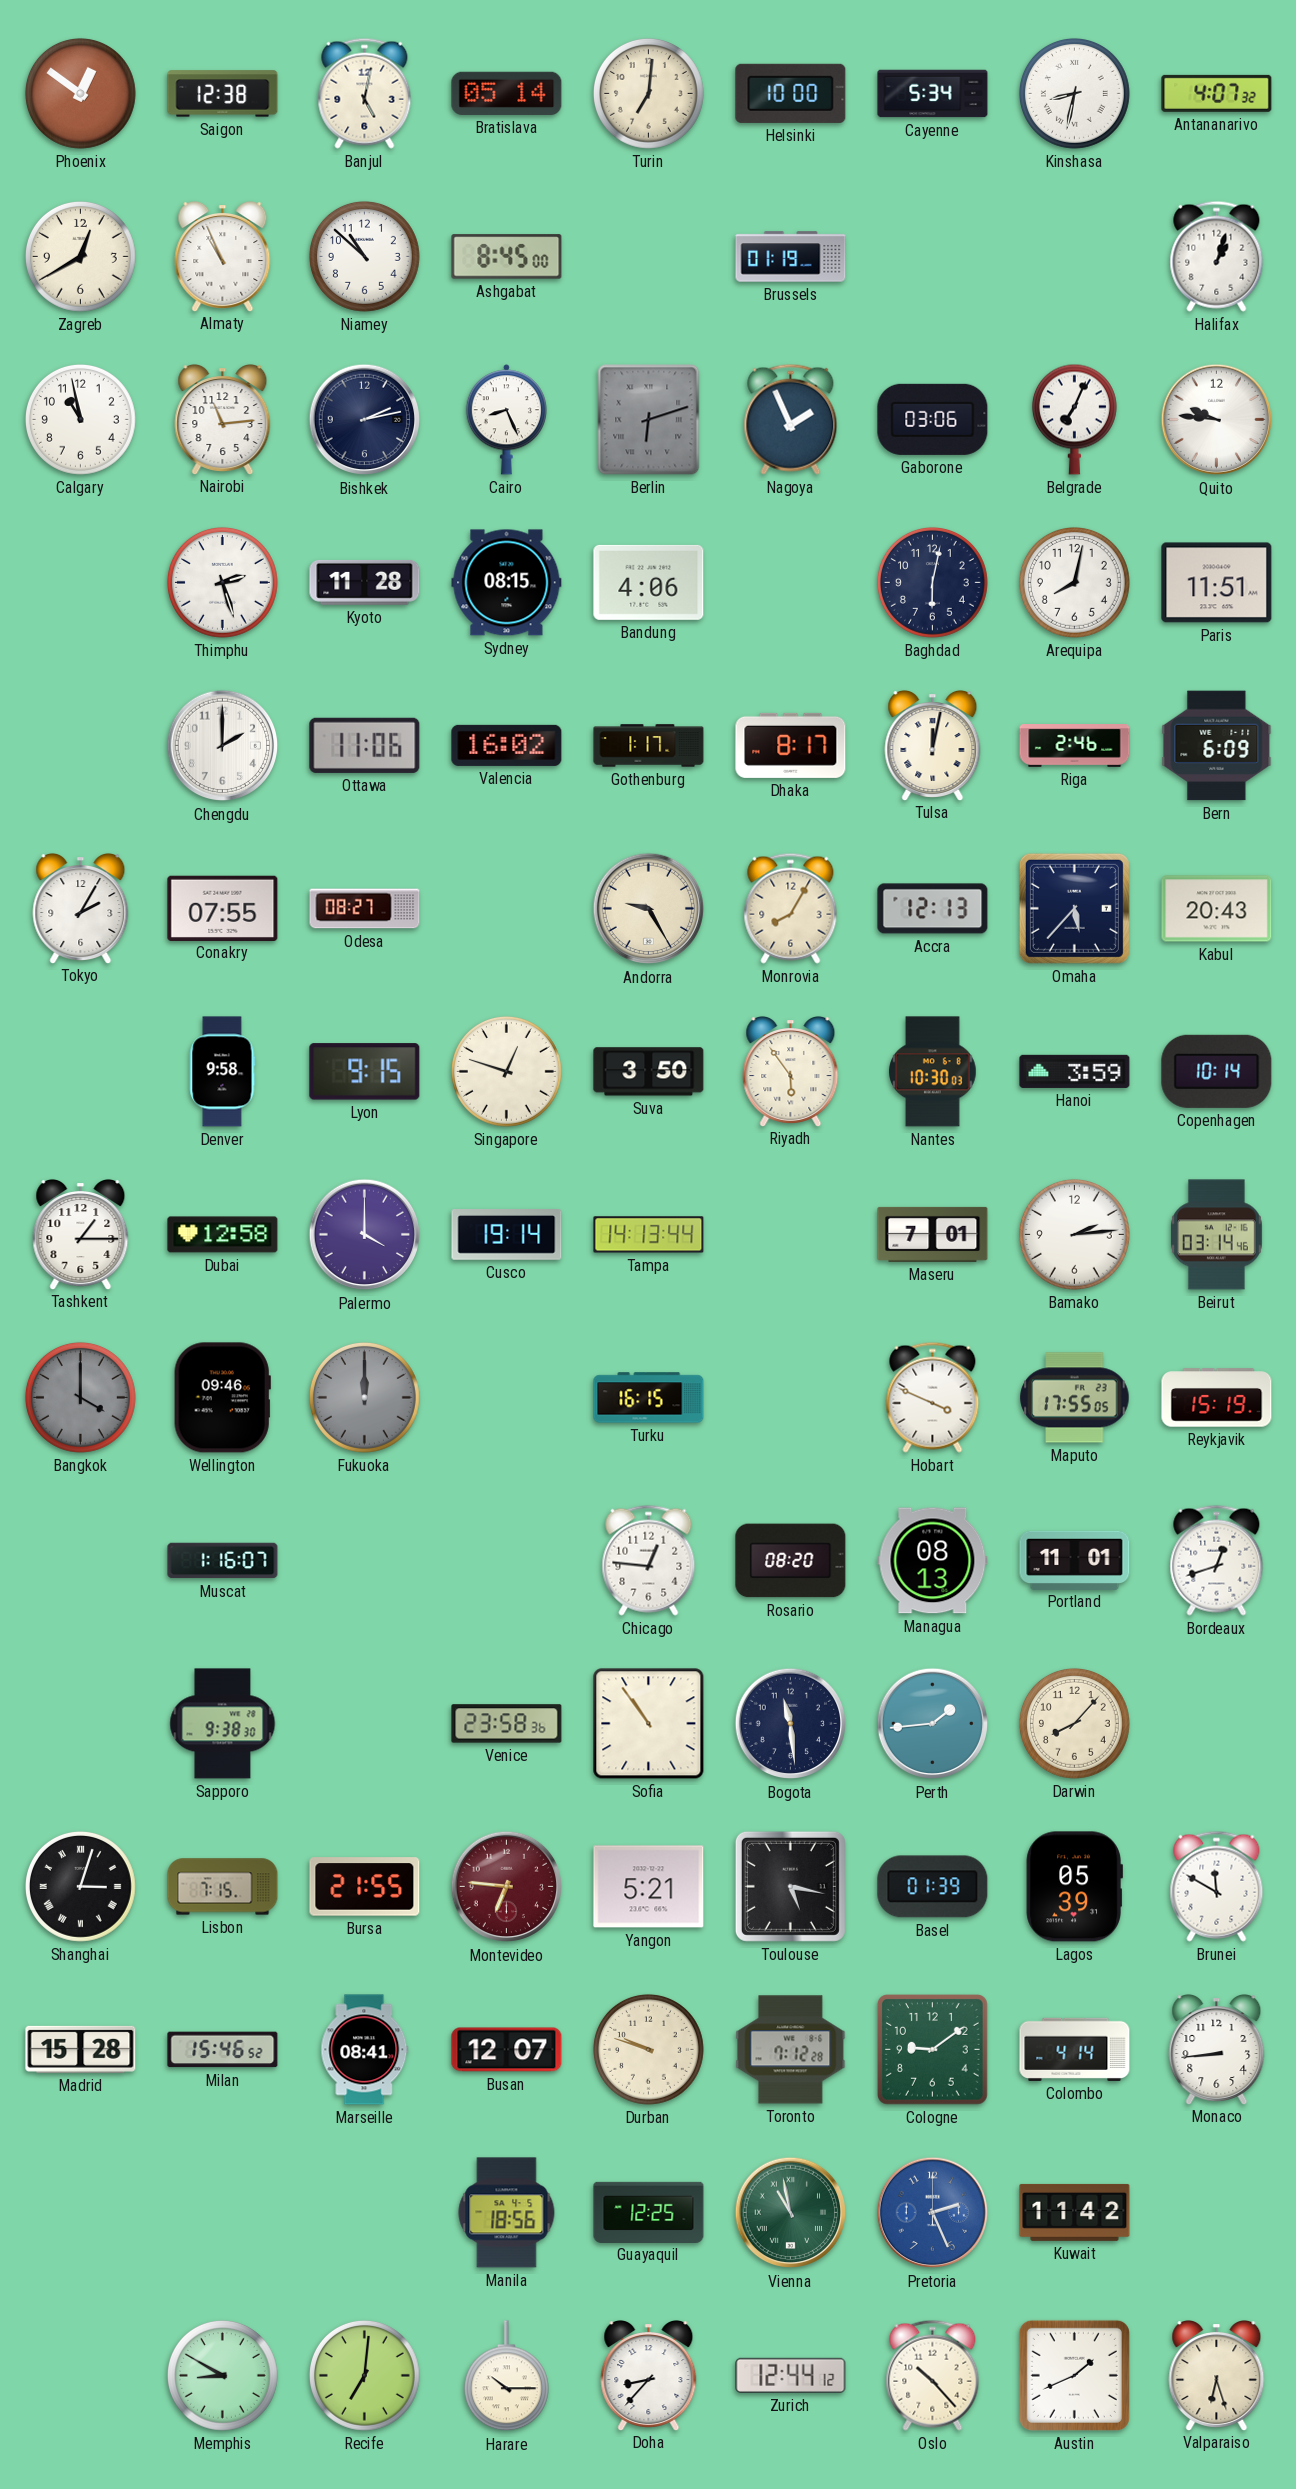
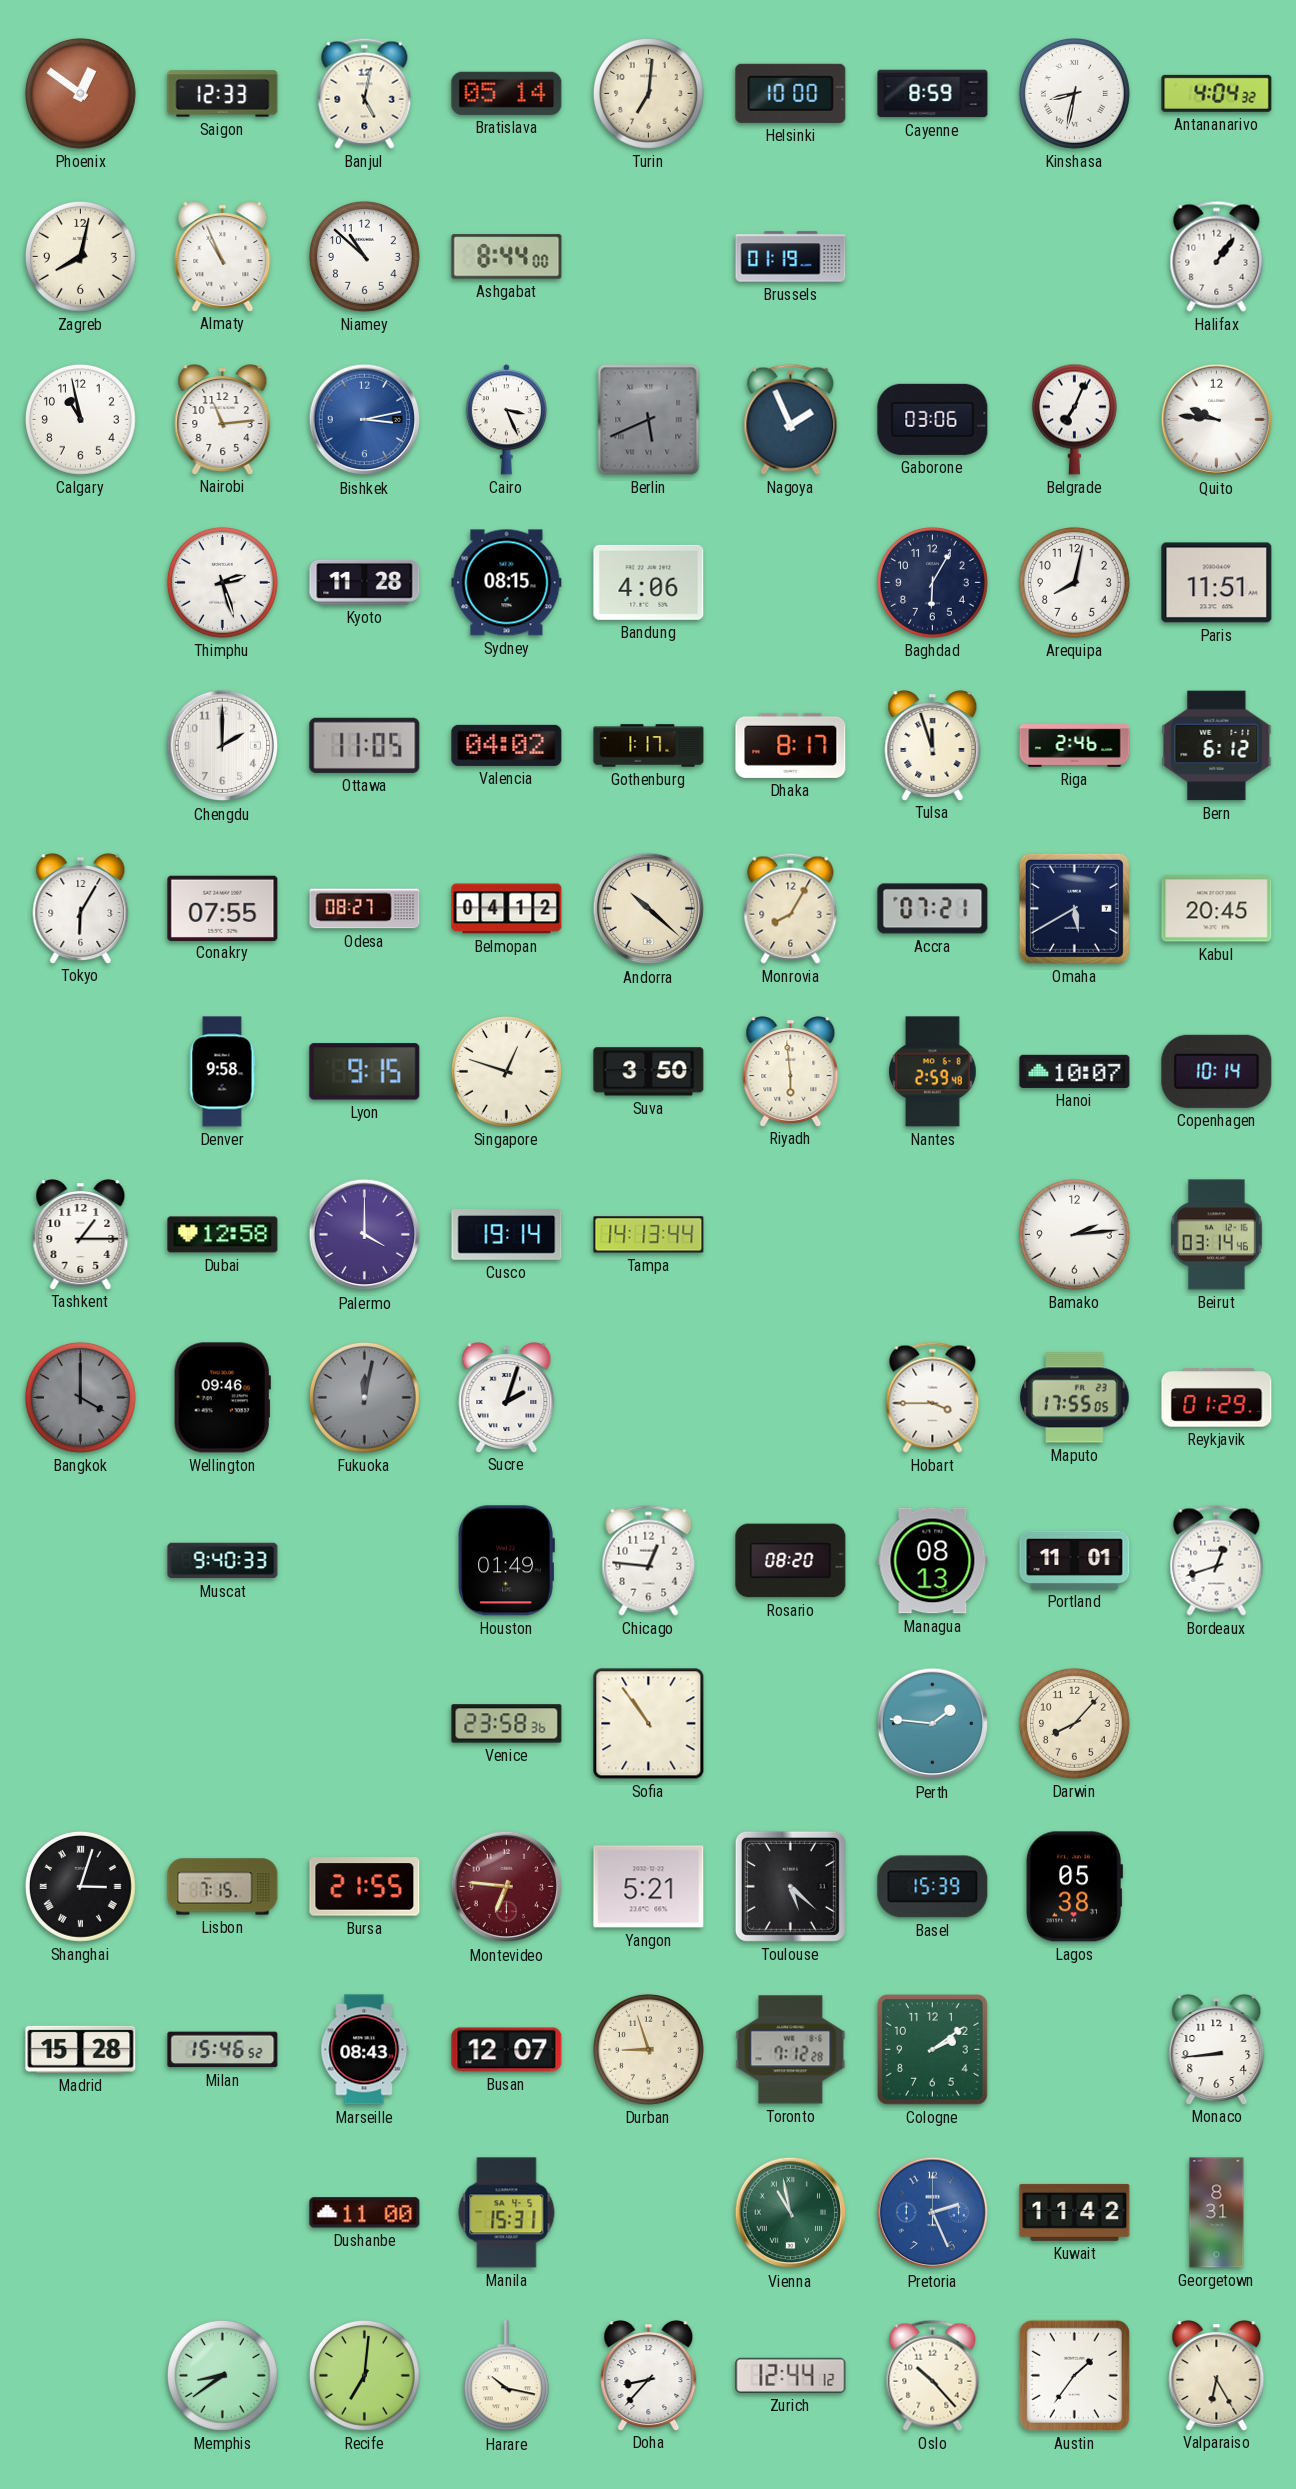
Saigon: 12:38 -> 12:33
Cayenne: 5:34 -> 8:59
Antananarivo: 4:07 -> 4:04
Zagreb: 12:40 -> 8:02
Ashgabat: 8:45 -> 8:44
Halifax: 1:03 -> 1:06
Bishkek: 2:13 -> 3:13
Bishkek dial: navy -> blue
Cairo: 8:26 -> 3:26
Berlin: 6:12 -> 5:41
Baghdad: 6:02 -> 6:05
Ottawa: 11:06 -> 11:05
Valencia: 16:02 -> 04:02
Tulsa: 12:02 -> 11:57
Bern: 6:09 -> 6:12
Tokyo: 2:05 -> 6:05
Belmopan: none -> 04:12
Andorra: 9:25 -> 10:22
Accra: 12:13 -> 07:21
Omaha: 5:37 -> 5:40
Kabul: 20:43 -> 20:45
Riyadh: 5:54 -> 5:59
Nantes: 10:30 -> 2:59
Hanoi: 3:59 -> 10:07
Maseru: 7:01 -> none
Fukuoka: 12:00 -> 12:02
Sucre: none -> 2:03
Turku: 16:15 -> none
Hobart: 3:49 -> 3:45
Reykjavik: 15:19 -> 01:29
Muscat: 1:16 -> 9:40
Houston: none -> 01:49
Sapporo: 9:38 -> none
Bogota: 11:29 -> none
Perth: 1:44 -> 1:46
Toulouse: 5:17 -> 5:22
Basel: 01:39 -> 15:39
Lagos: 05:39 -> 05:38
Brunei: 11:50 -> none
Marseille: 08:41 -> 08:43
Durban: 9:48 -> 8:57
Cologne: 9:09 -> 2:09
Colombo: 4:14 -> none
Dushanbe: none -> 11:00
Manila: 18:56 -> 15:31
Guayaquil: 12:25 -> none
Georgetown: none -> 8:31
Memphis: 8:50 -> 8:39
Harare: 10:15 -> 10:17
Austin: 1:41 -> 1:36
Valparaiso: 6:27 -> 6:25
